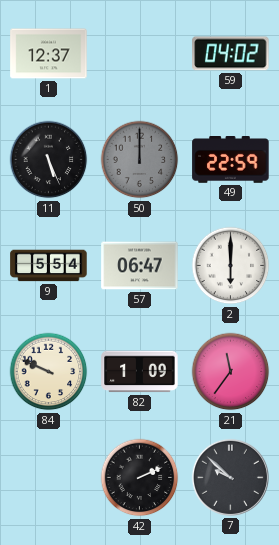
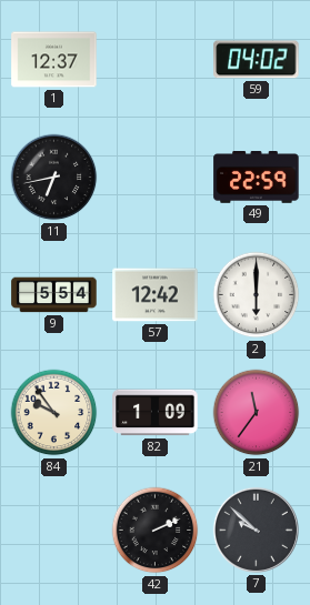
11: 5:26 -> 6:43
50: 12:00 -> none
57: 06:47 -> 12:42
84: 9:49 -> 9:54
